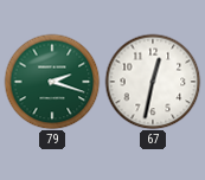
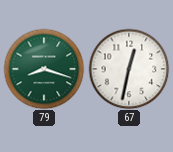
79: 2:18 -> 8:18
